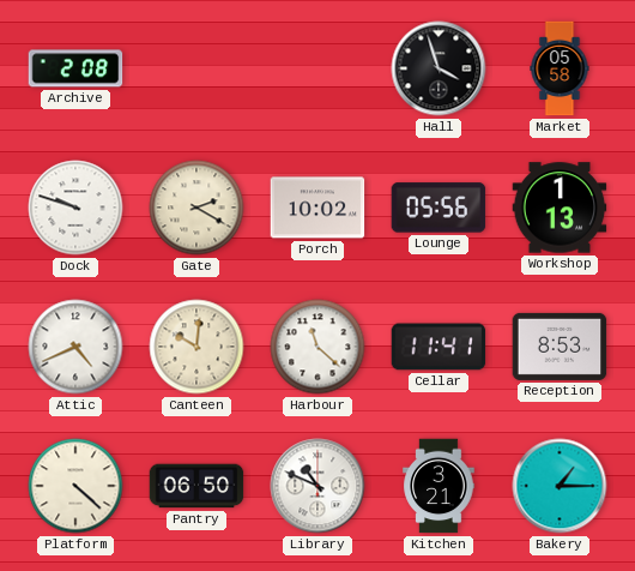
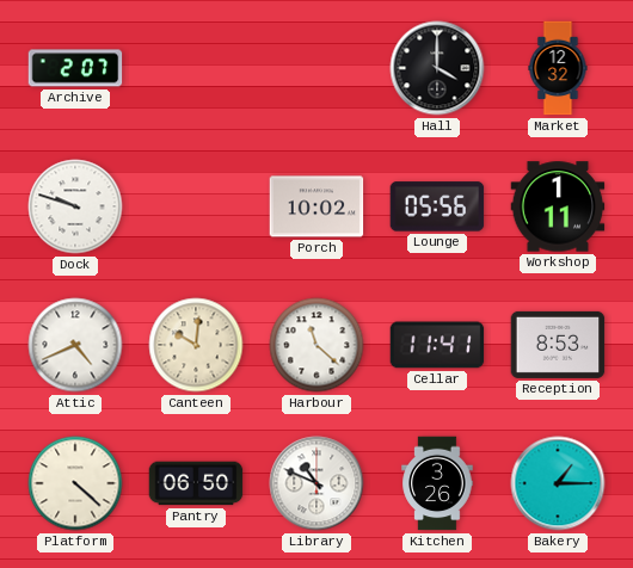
Archive: 2:08 -> 2:07
Hall: 3:57 -> 4:00
Market: 05:58 -> 12:32
Gate: 2:20 -> none
Workshop: 1:13 -> 1:11
Kitchen: 3:21 -> 3:26
